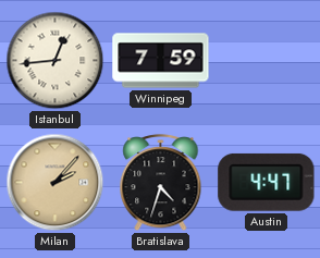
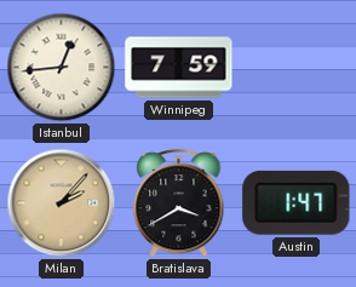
Bratislava: 4:33 -> 3:40
Austin: 4:47 -> 1:47
